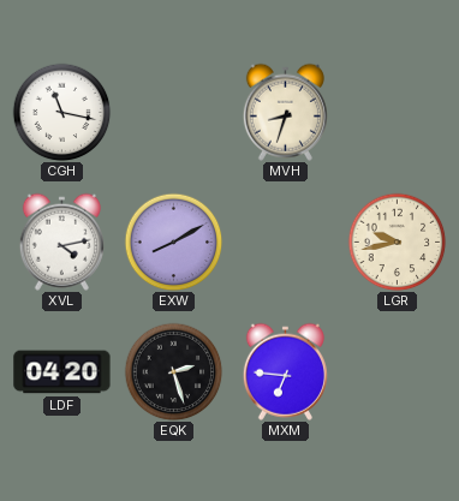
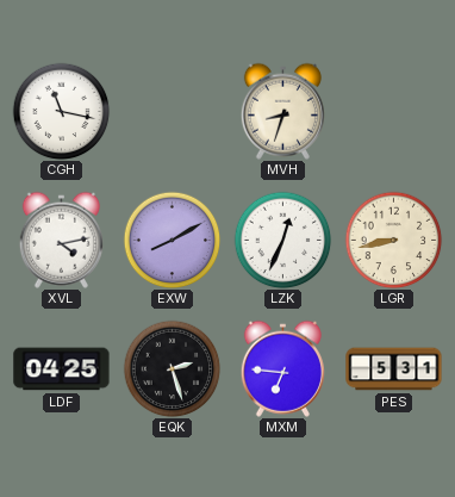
LZK: none -> 12:34
LGR: 9:43 -> 8:43
LDF: 04:20 -> 04:25
PES: none -> 5:31
